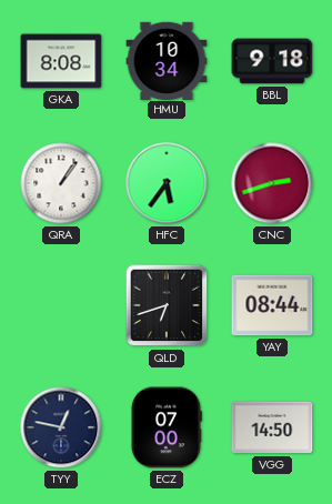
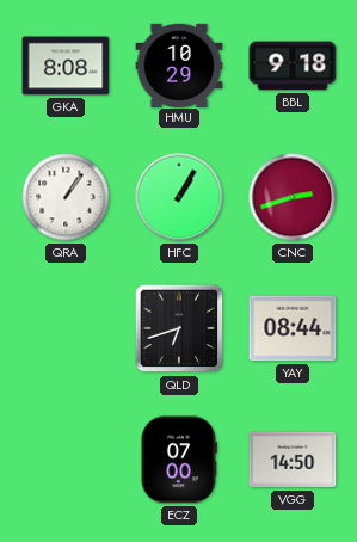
HMU: 10:34 -> 10:29
HFC: 5:36 -> 1:05
TYY: 12:47 -> none
